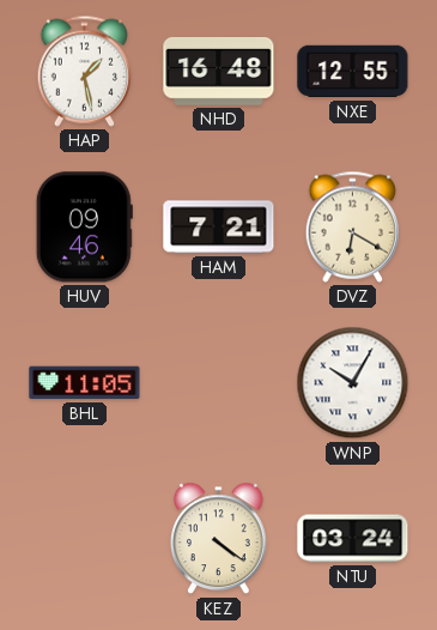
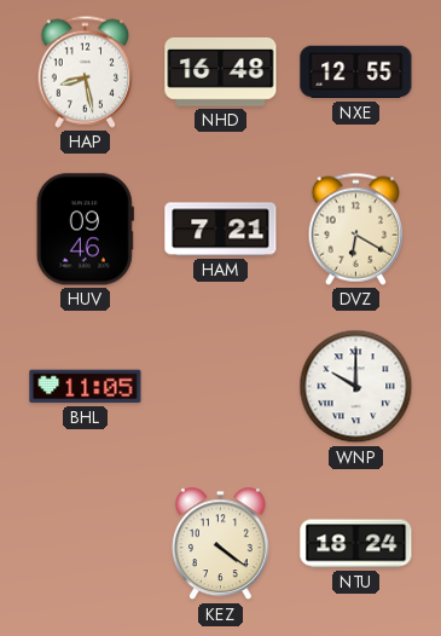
HAP: 1:28 -> 8:28
WNP: 10:05 -> 10:00
NTU: 03:24 -> 18:24
